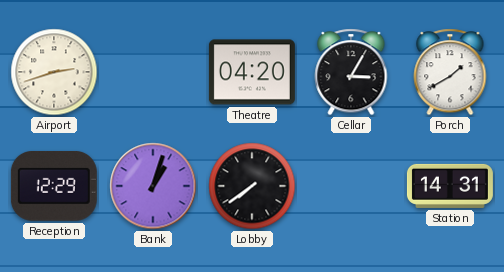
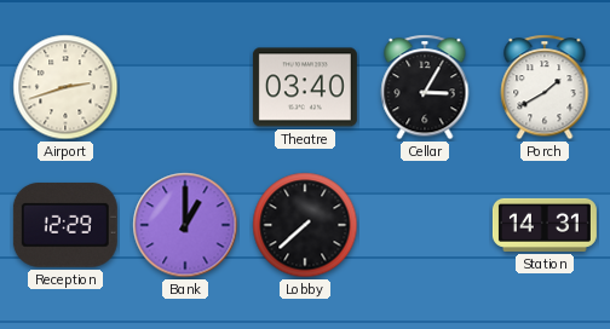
Theatre: 04:20 -> 03:40
Bank: 1:03 -> 1:00
Lobby: 7:39 -> 7:38
